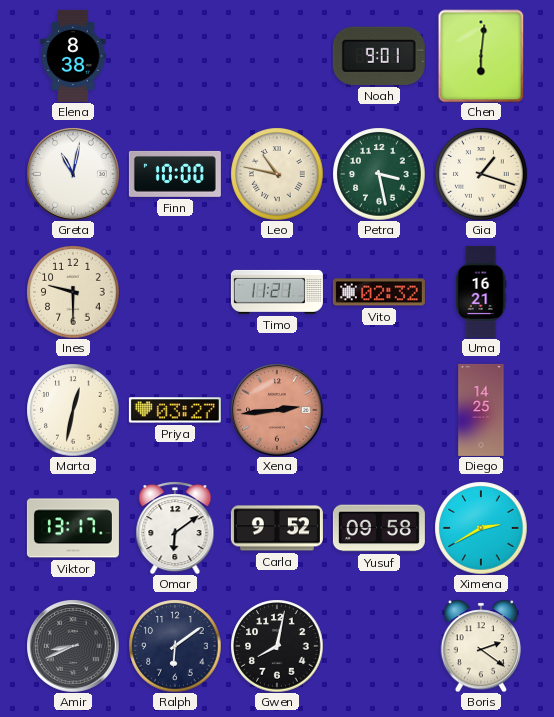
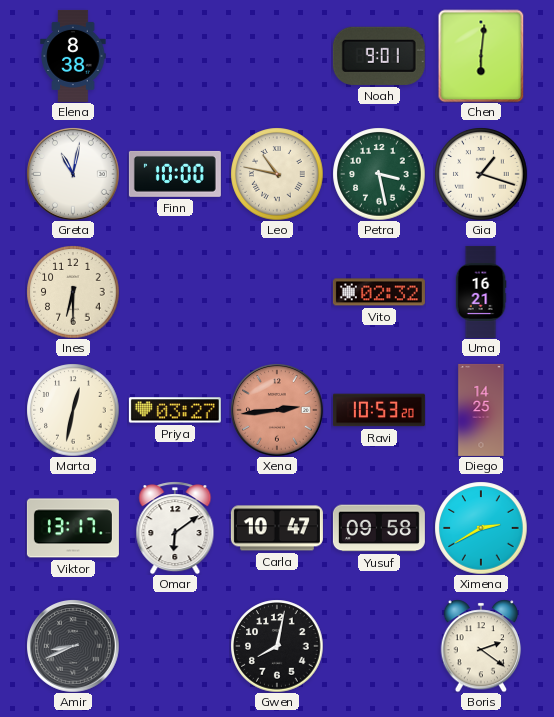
Ines: 9:30 -> 6:30
Timo: 11:21 -> none
Ravi: none -> 10:53
Carla: 9:52 -> 10:47
Ralph: 6:09 -> none
